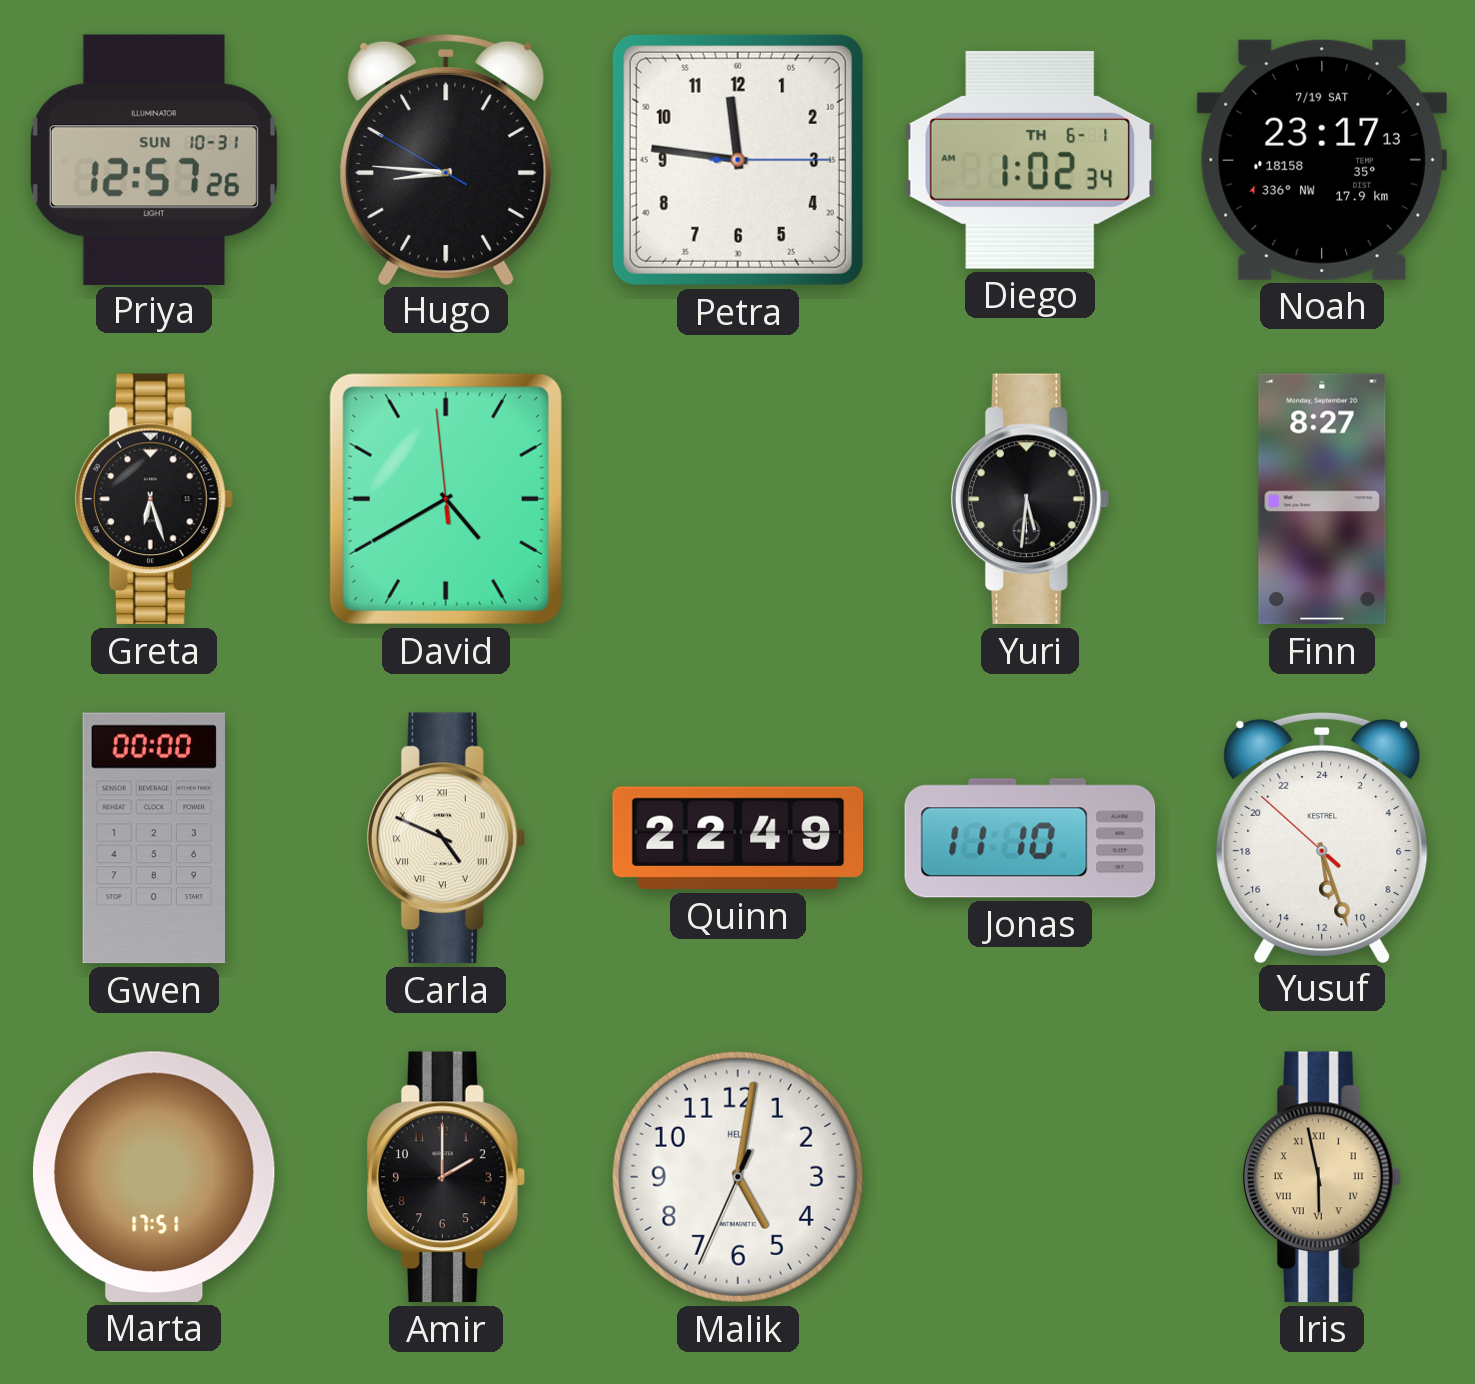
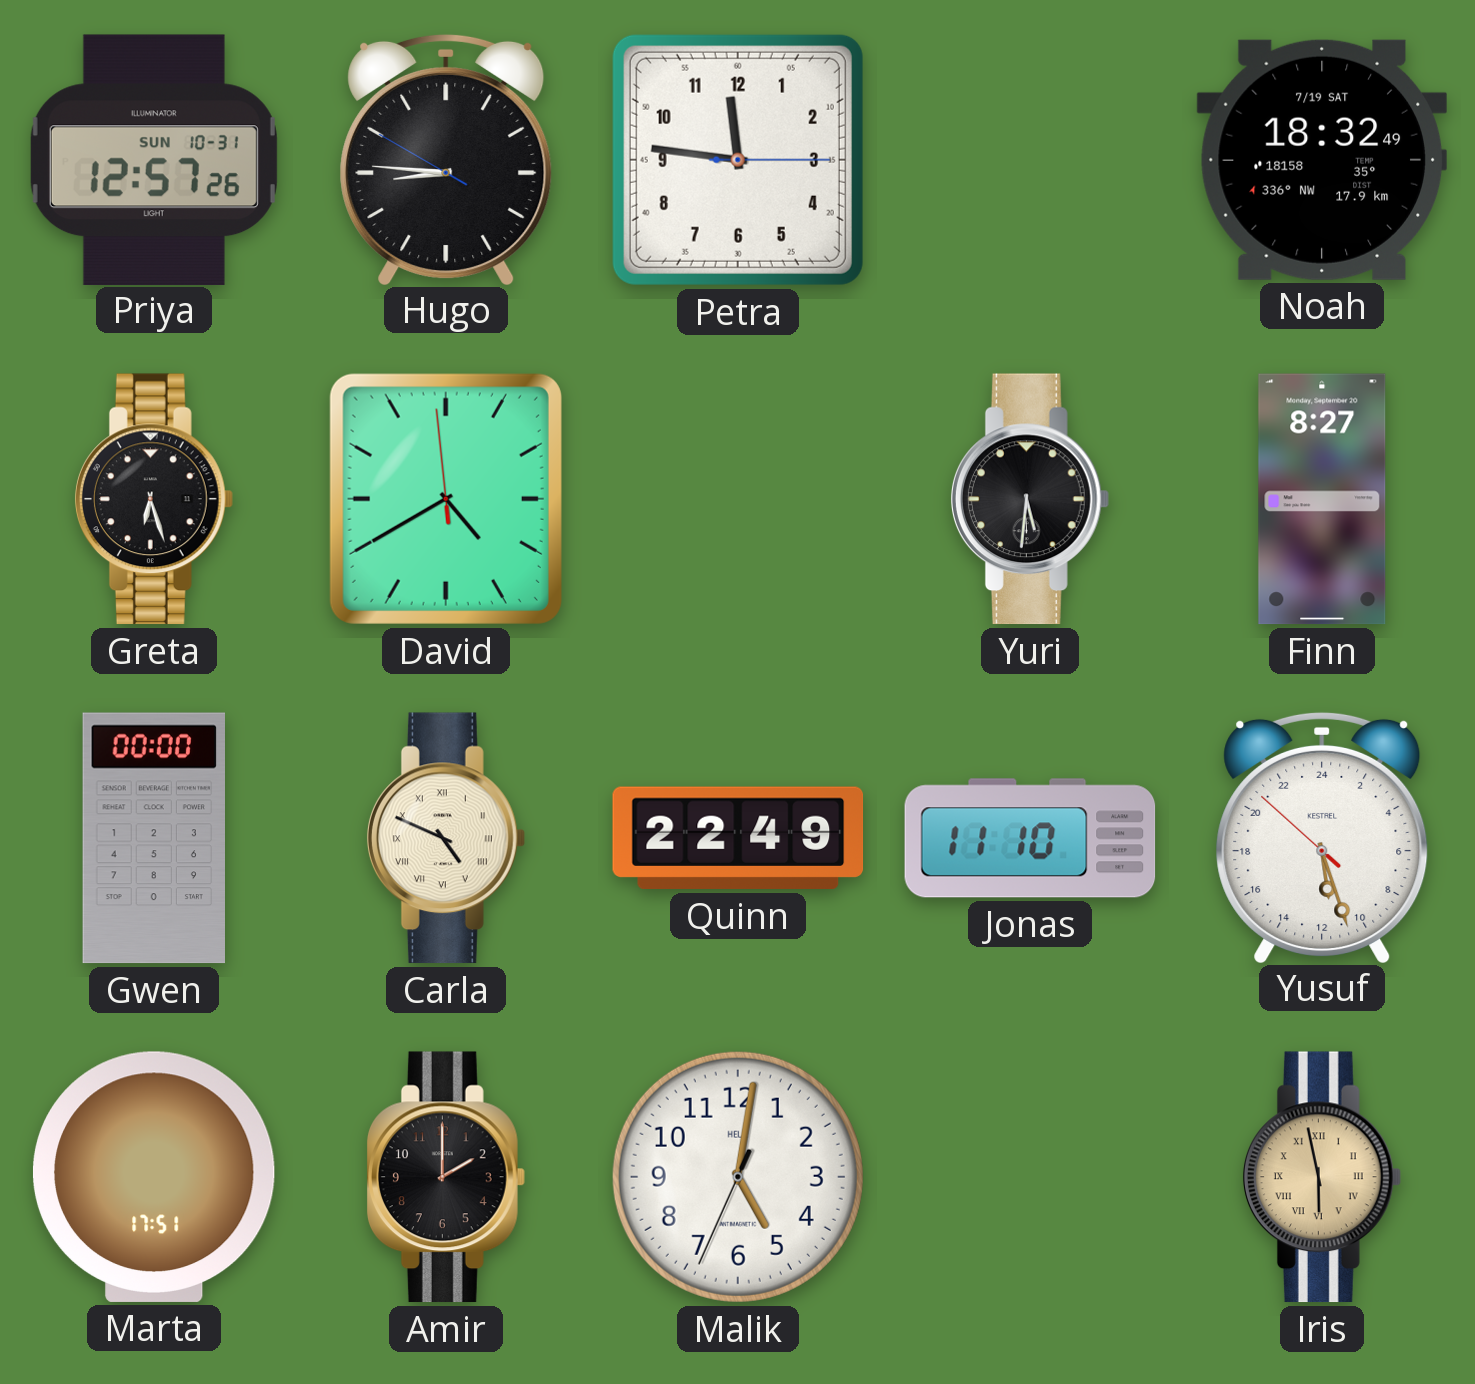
Diego: 1:02 -> none
Noah: 23:17 -> 18:32
